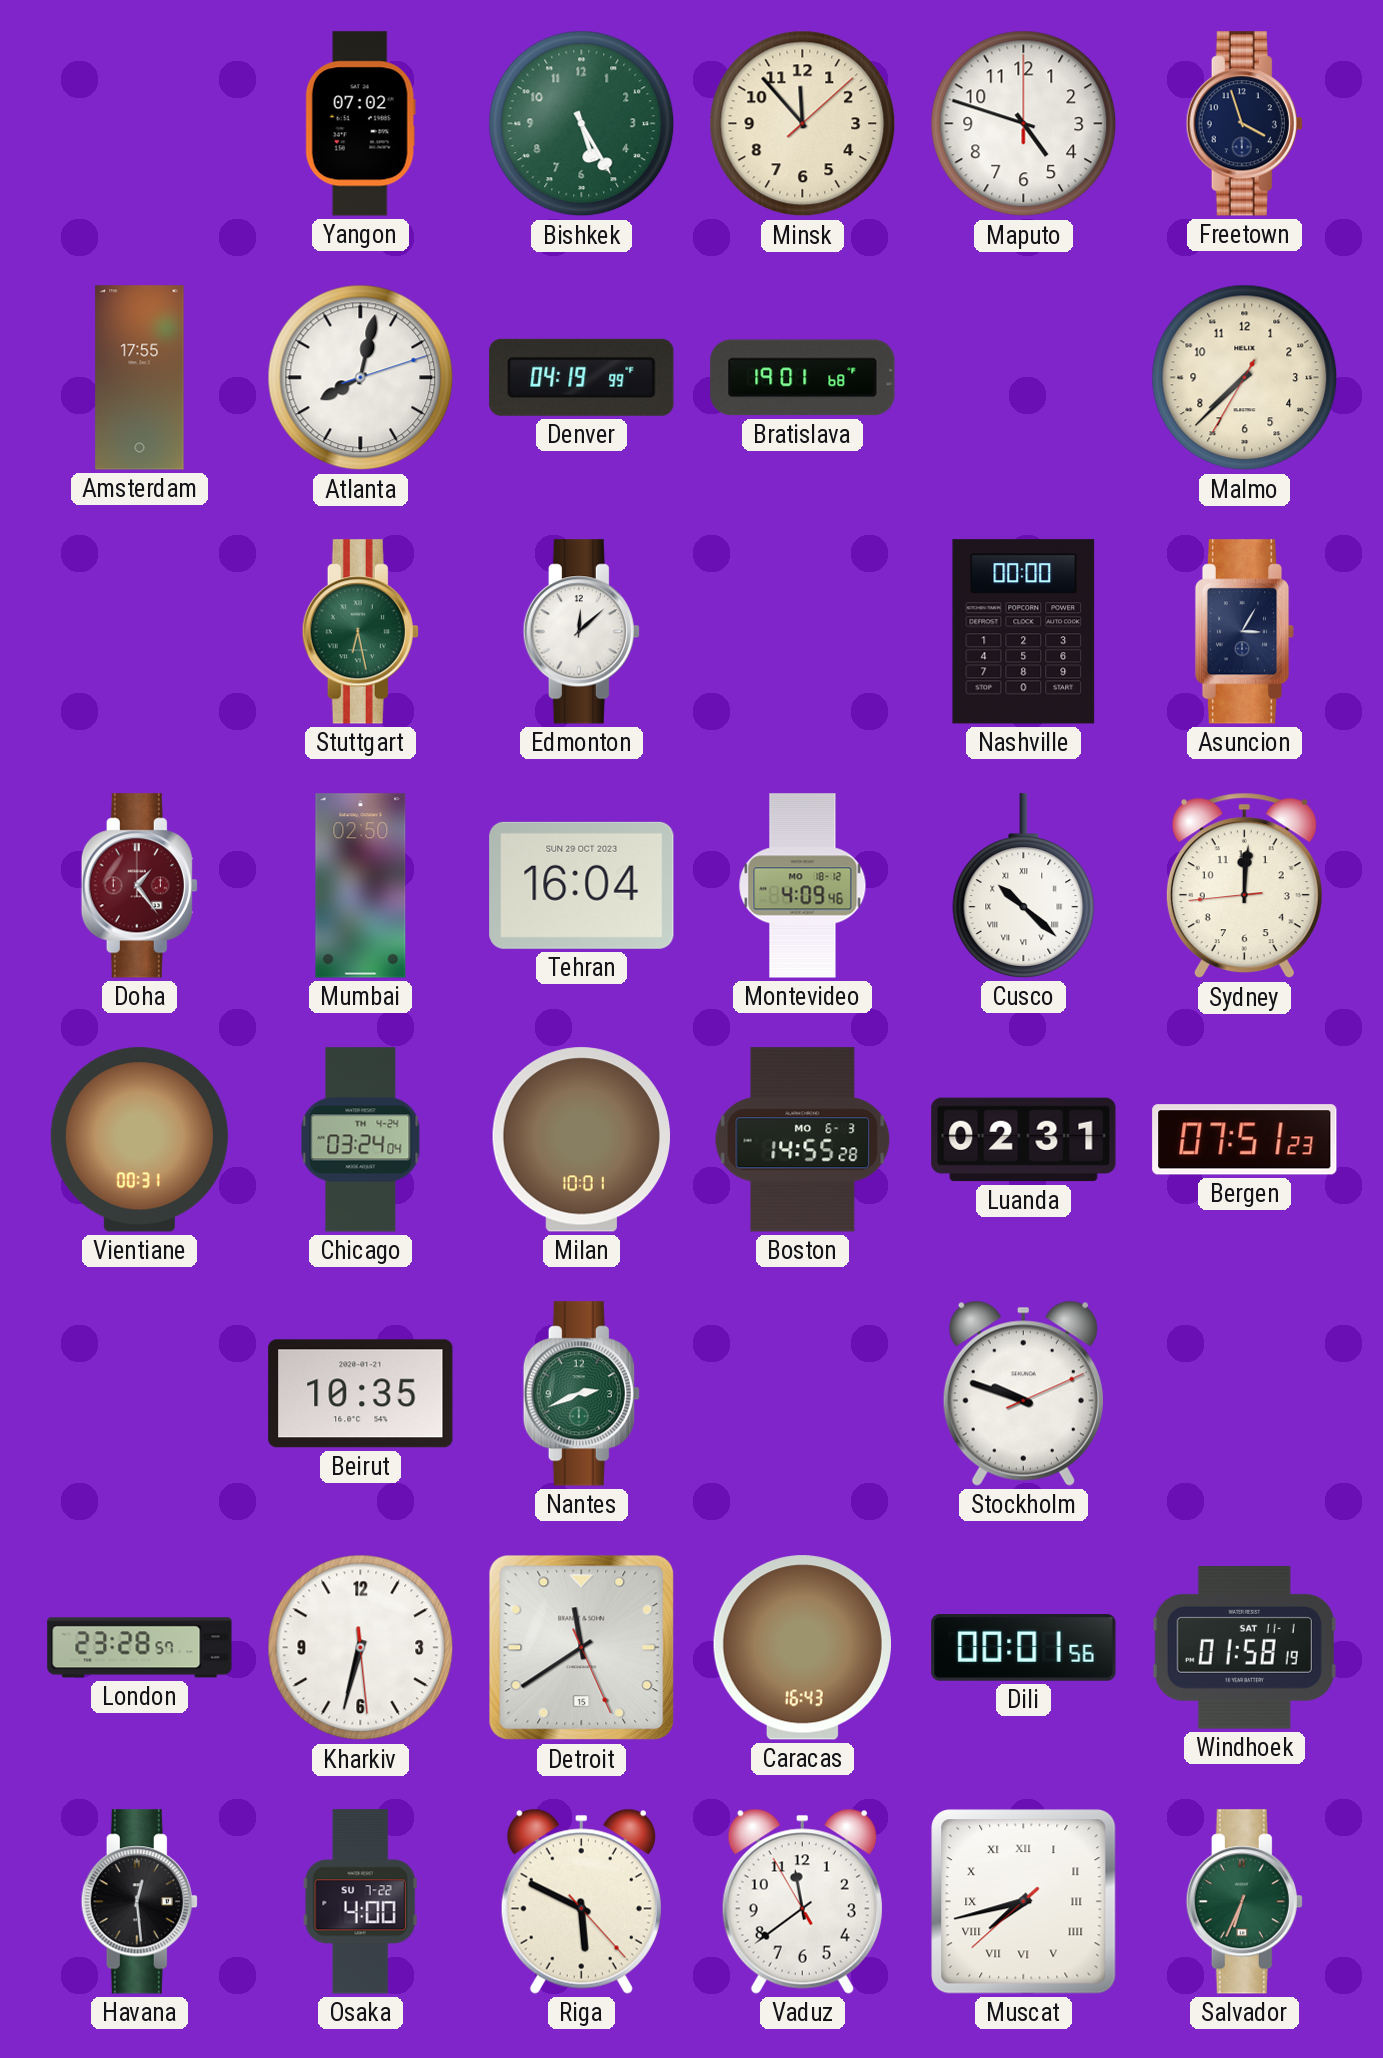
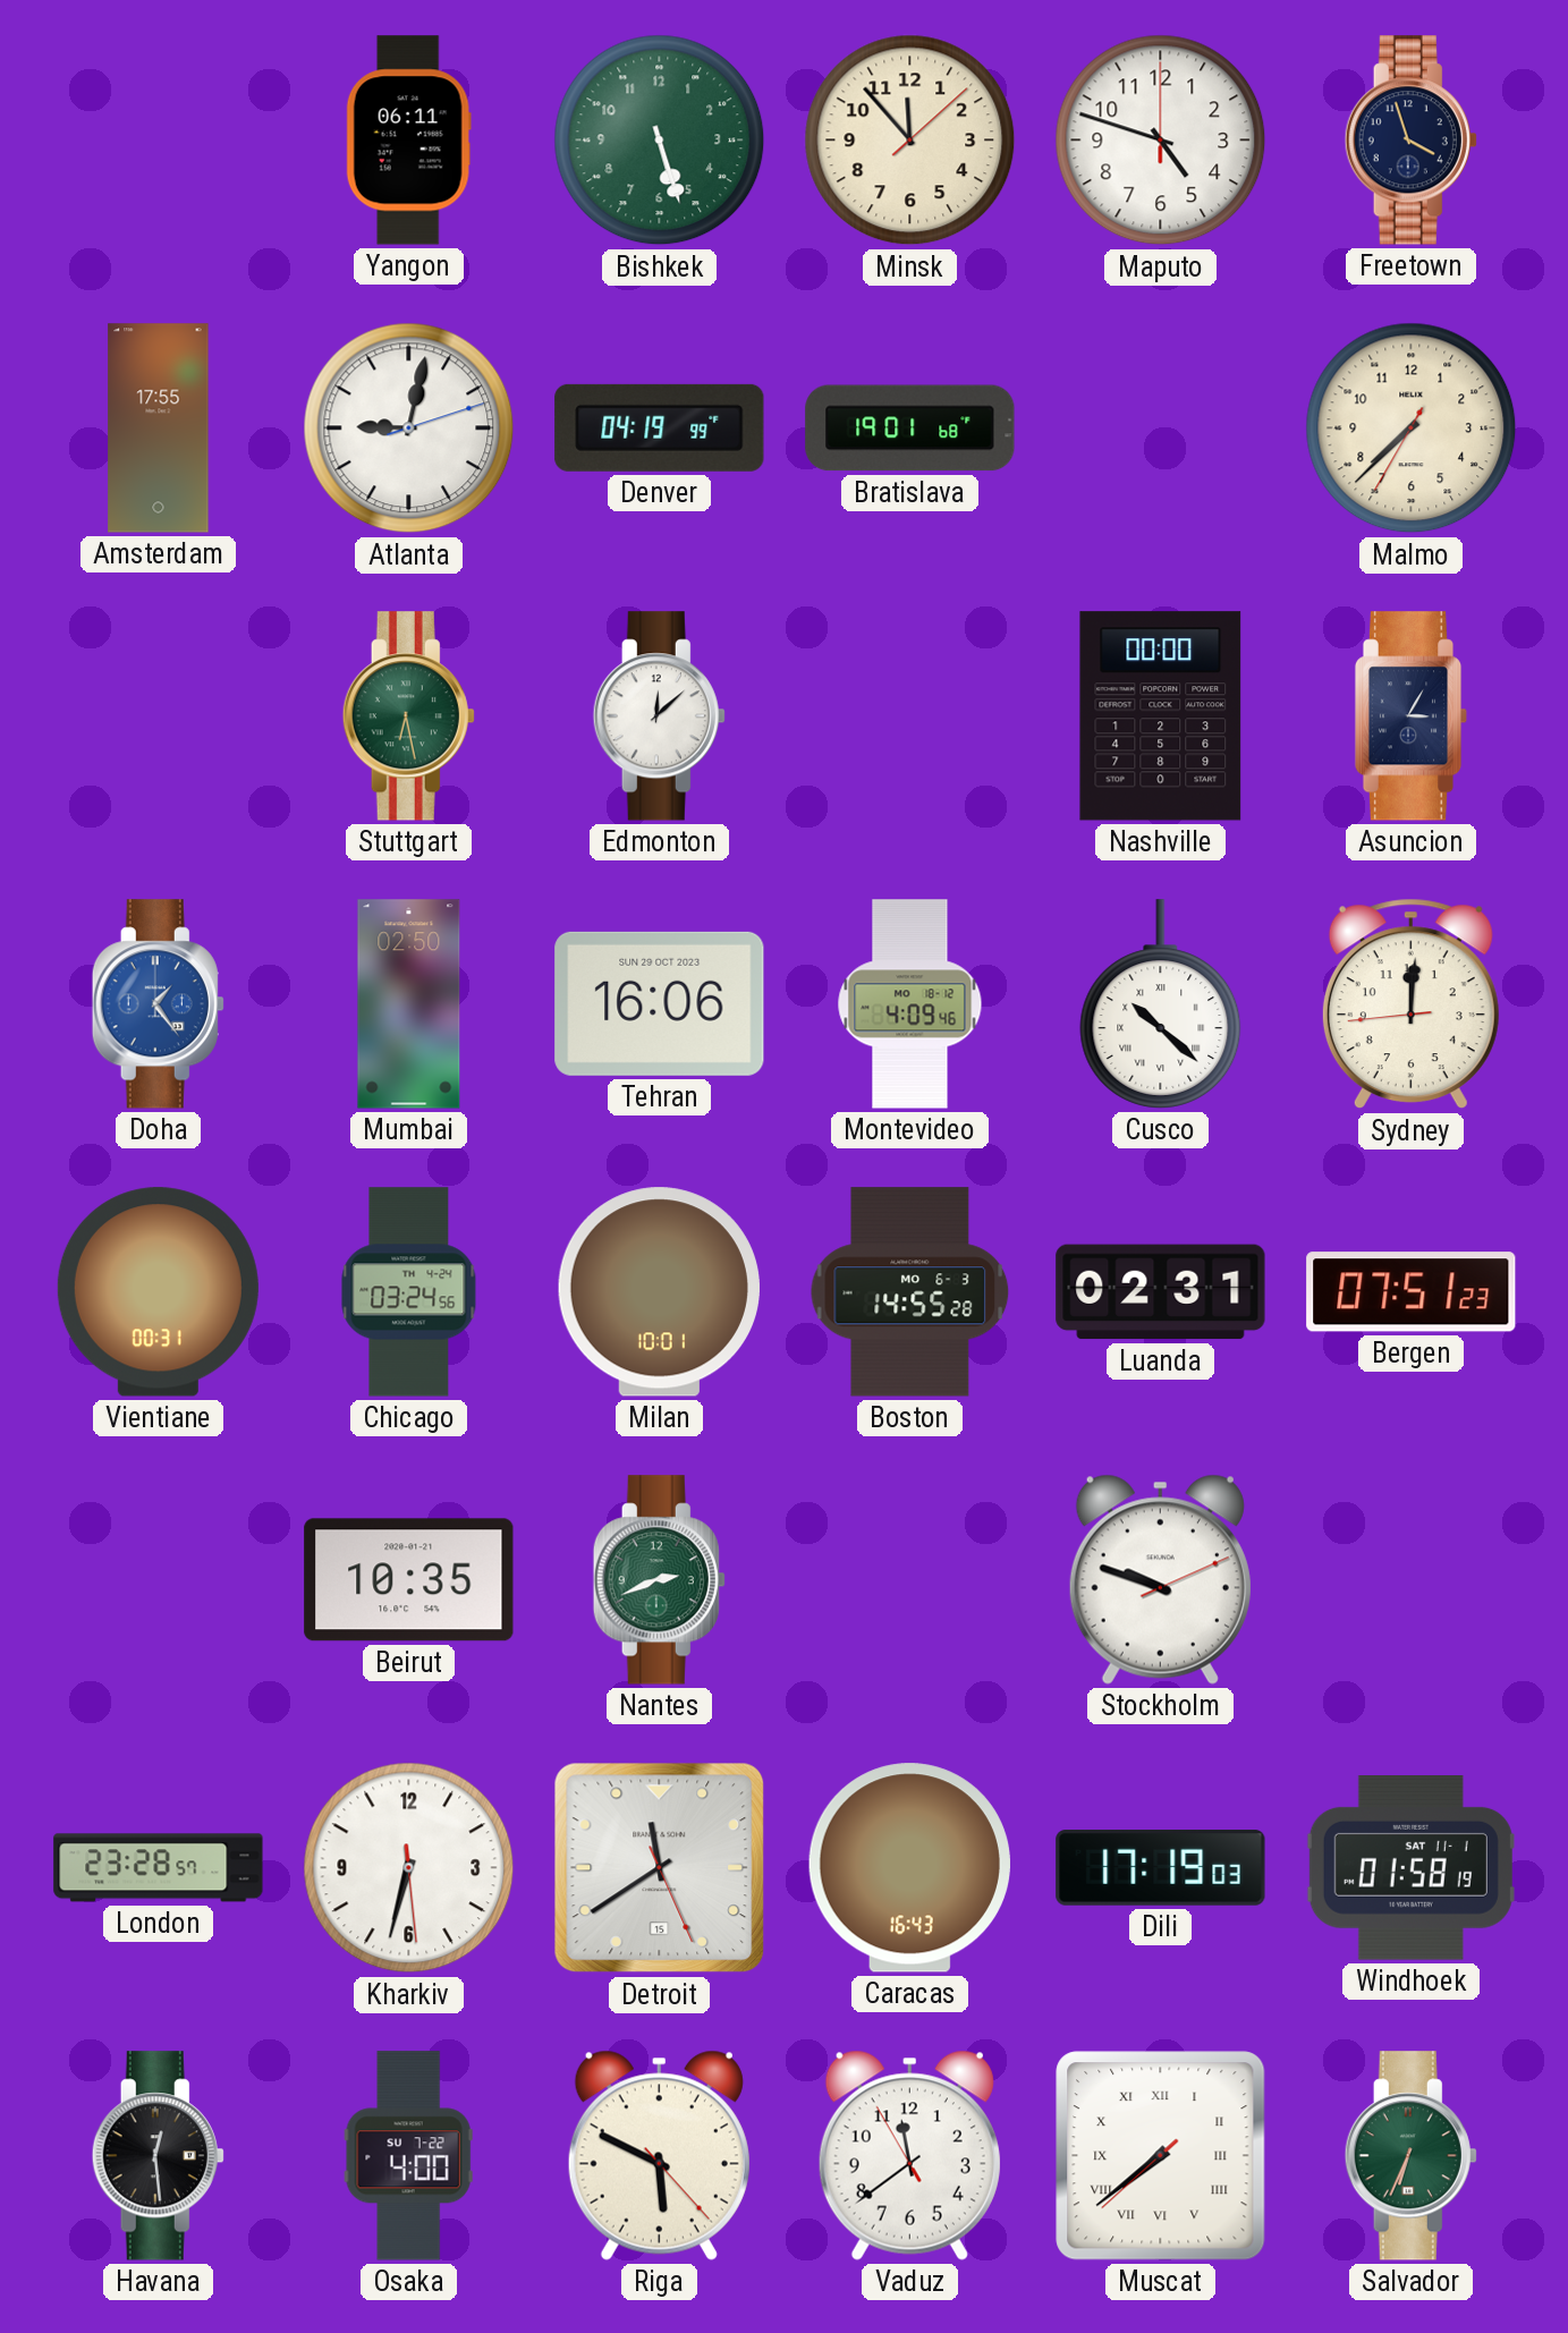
Yangon: 07:02 -> 06:11
Bishkek: 5:25 -> 5:27
Atlanta: 8:02 -> 9:02
Doha dial: burgundy -> blue
Tehran: 16:04 -> 16:06
Chicago: 03:24:04 -> 03:24:56
Dili: 00:01 -> 17:19
Muscat: 7:42 -> 7:38
